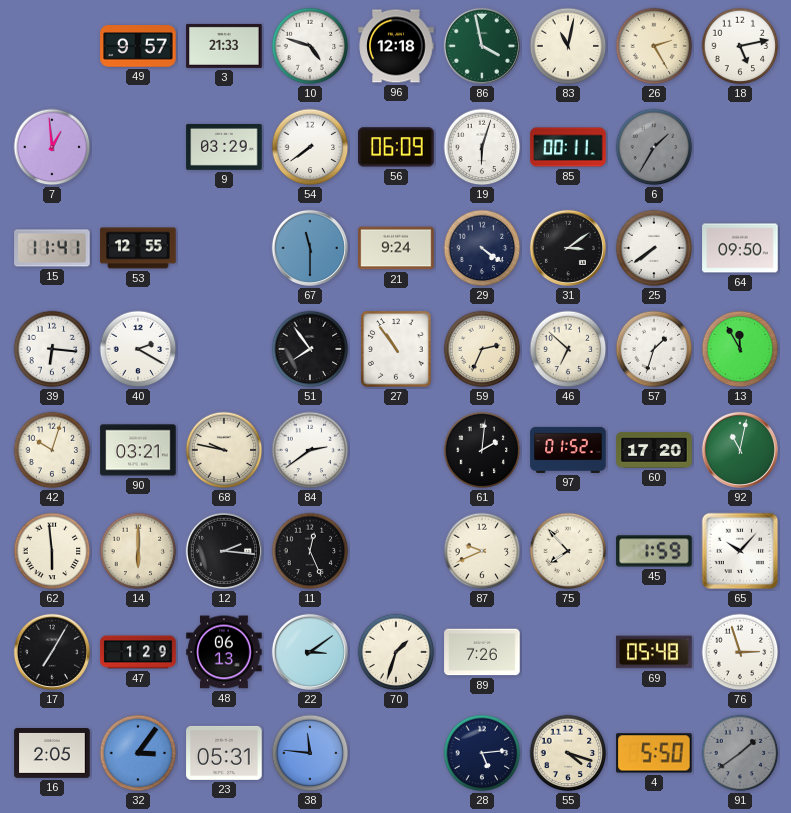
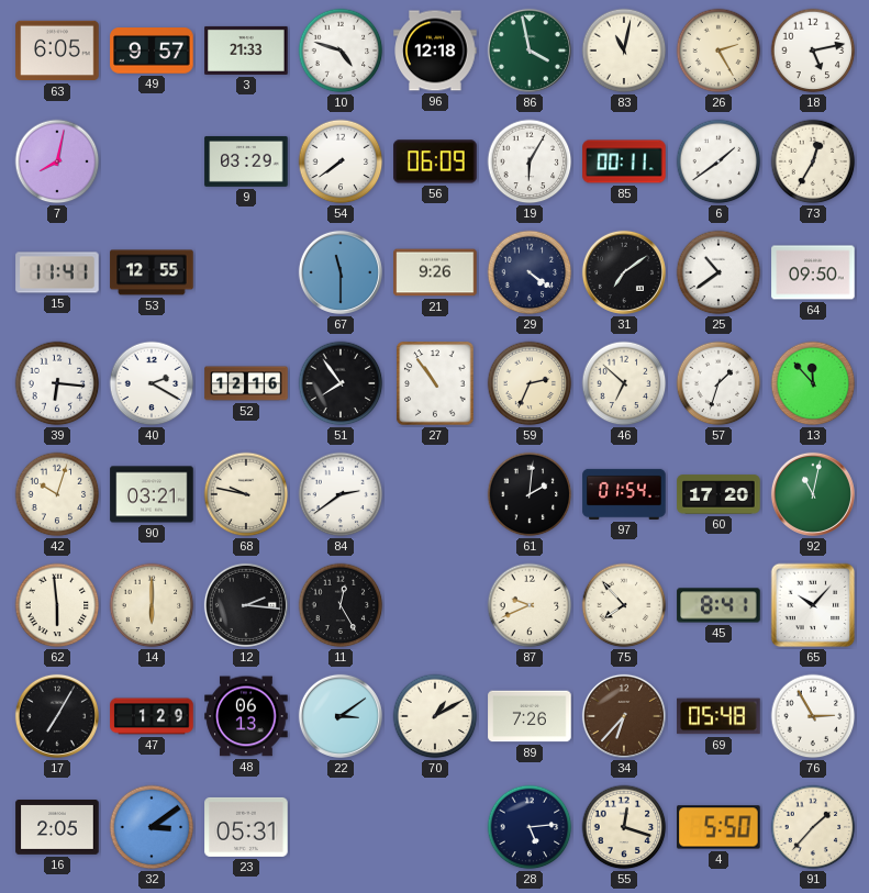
63: none -> 6:05
7: 12:59 -> 8:02
19: 6:03 -> 6:05
6: 1:35 -> 1:39
6 dial: grey -> white
73: none -> 12:35
21: 9:24 -> 9:26
31: 3:09 -> 7:09
25: 7:39 -> 10:39
52: none -> 12:16
13: 11:55 -> 11:53
97: 01:52 -> 01:54
11: 12:26 -> 12:25
45: 1:59 -> 8:41
70: 1:33 -> 1:10
34: none -> 6:37
76: 2:57 -> 2:55
32: 3:06 -> 3:09
38: 11:46 -> none
55: 4:18 -> 12:18
91: 1:39 -> 1:37
91 dial: grey -> cream
